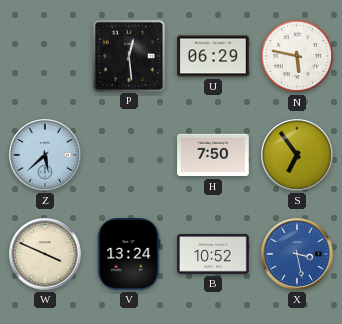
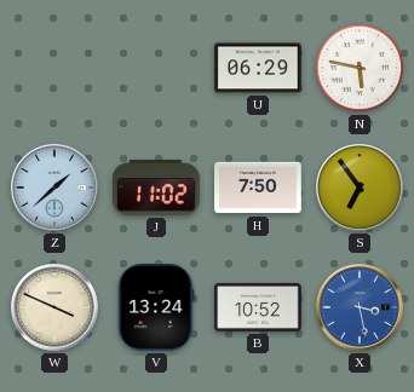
P: 12:29 -> none
Z: 5:38 -> 1:38
J: none -> 11:02
